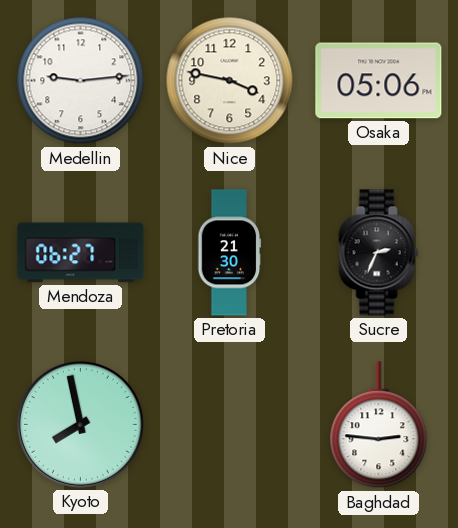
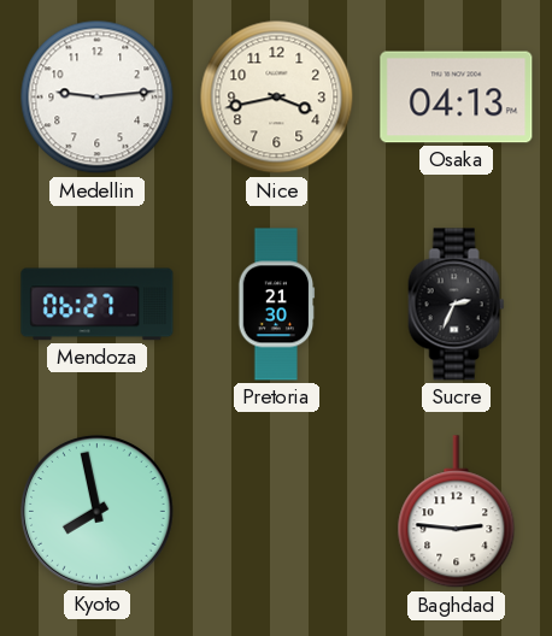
Nice: 3:47 -> 3:43
Osaka: 05:06 -> 04:13
